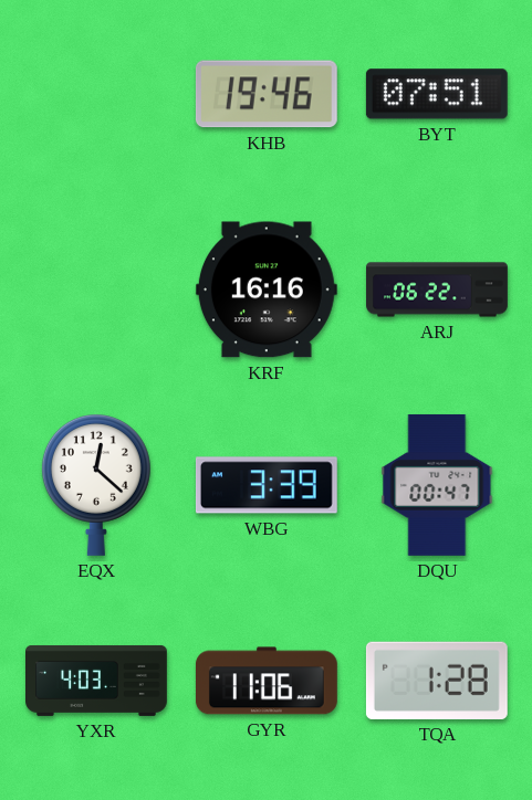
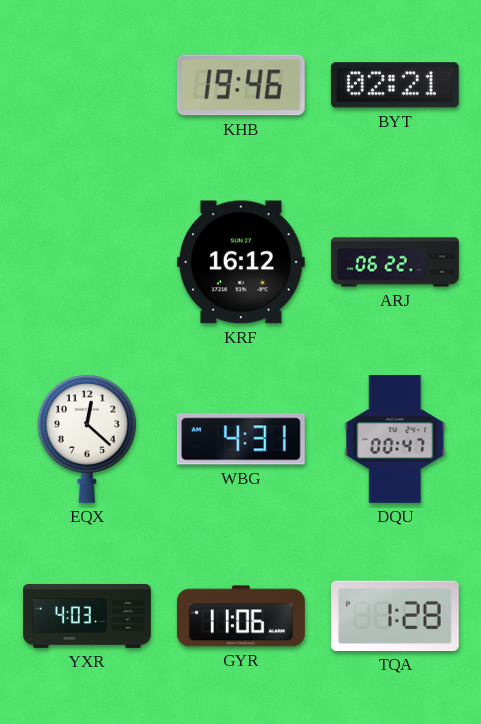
BYT: 07:51 -> 02:21
KRF: 16:16 -> 16:12
WBG: 3:39 -> 4:31
